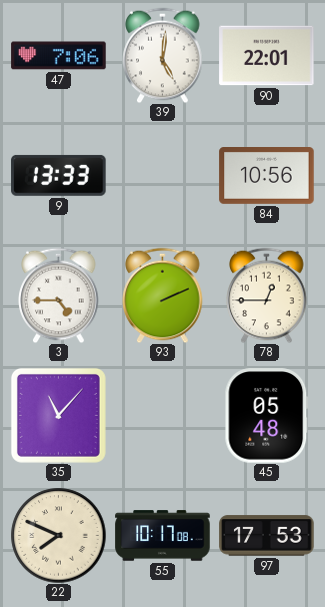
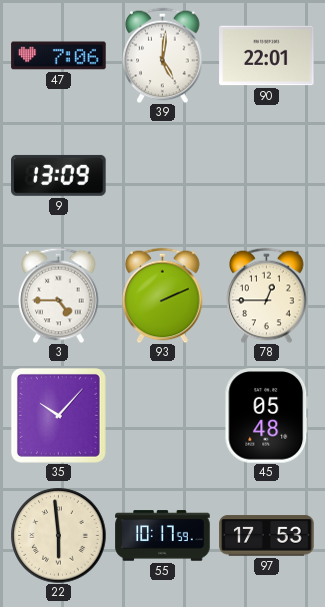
9: 13:33 -> 13:09
84: 10:56 -> none
35: 11:07 -> 10:07
22: 7:49 -> 5:59
55: 10:17:08 -> 10:17:59
